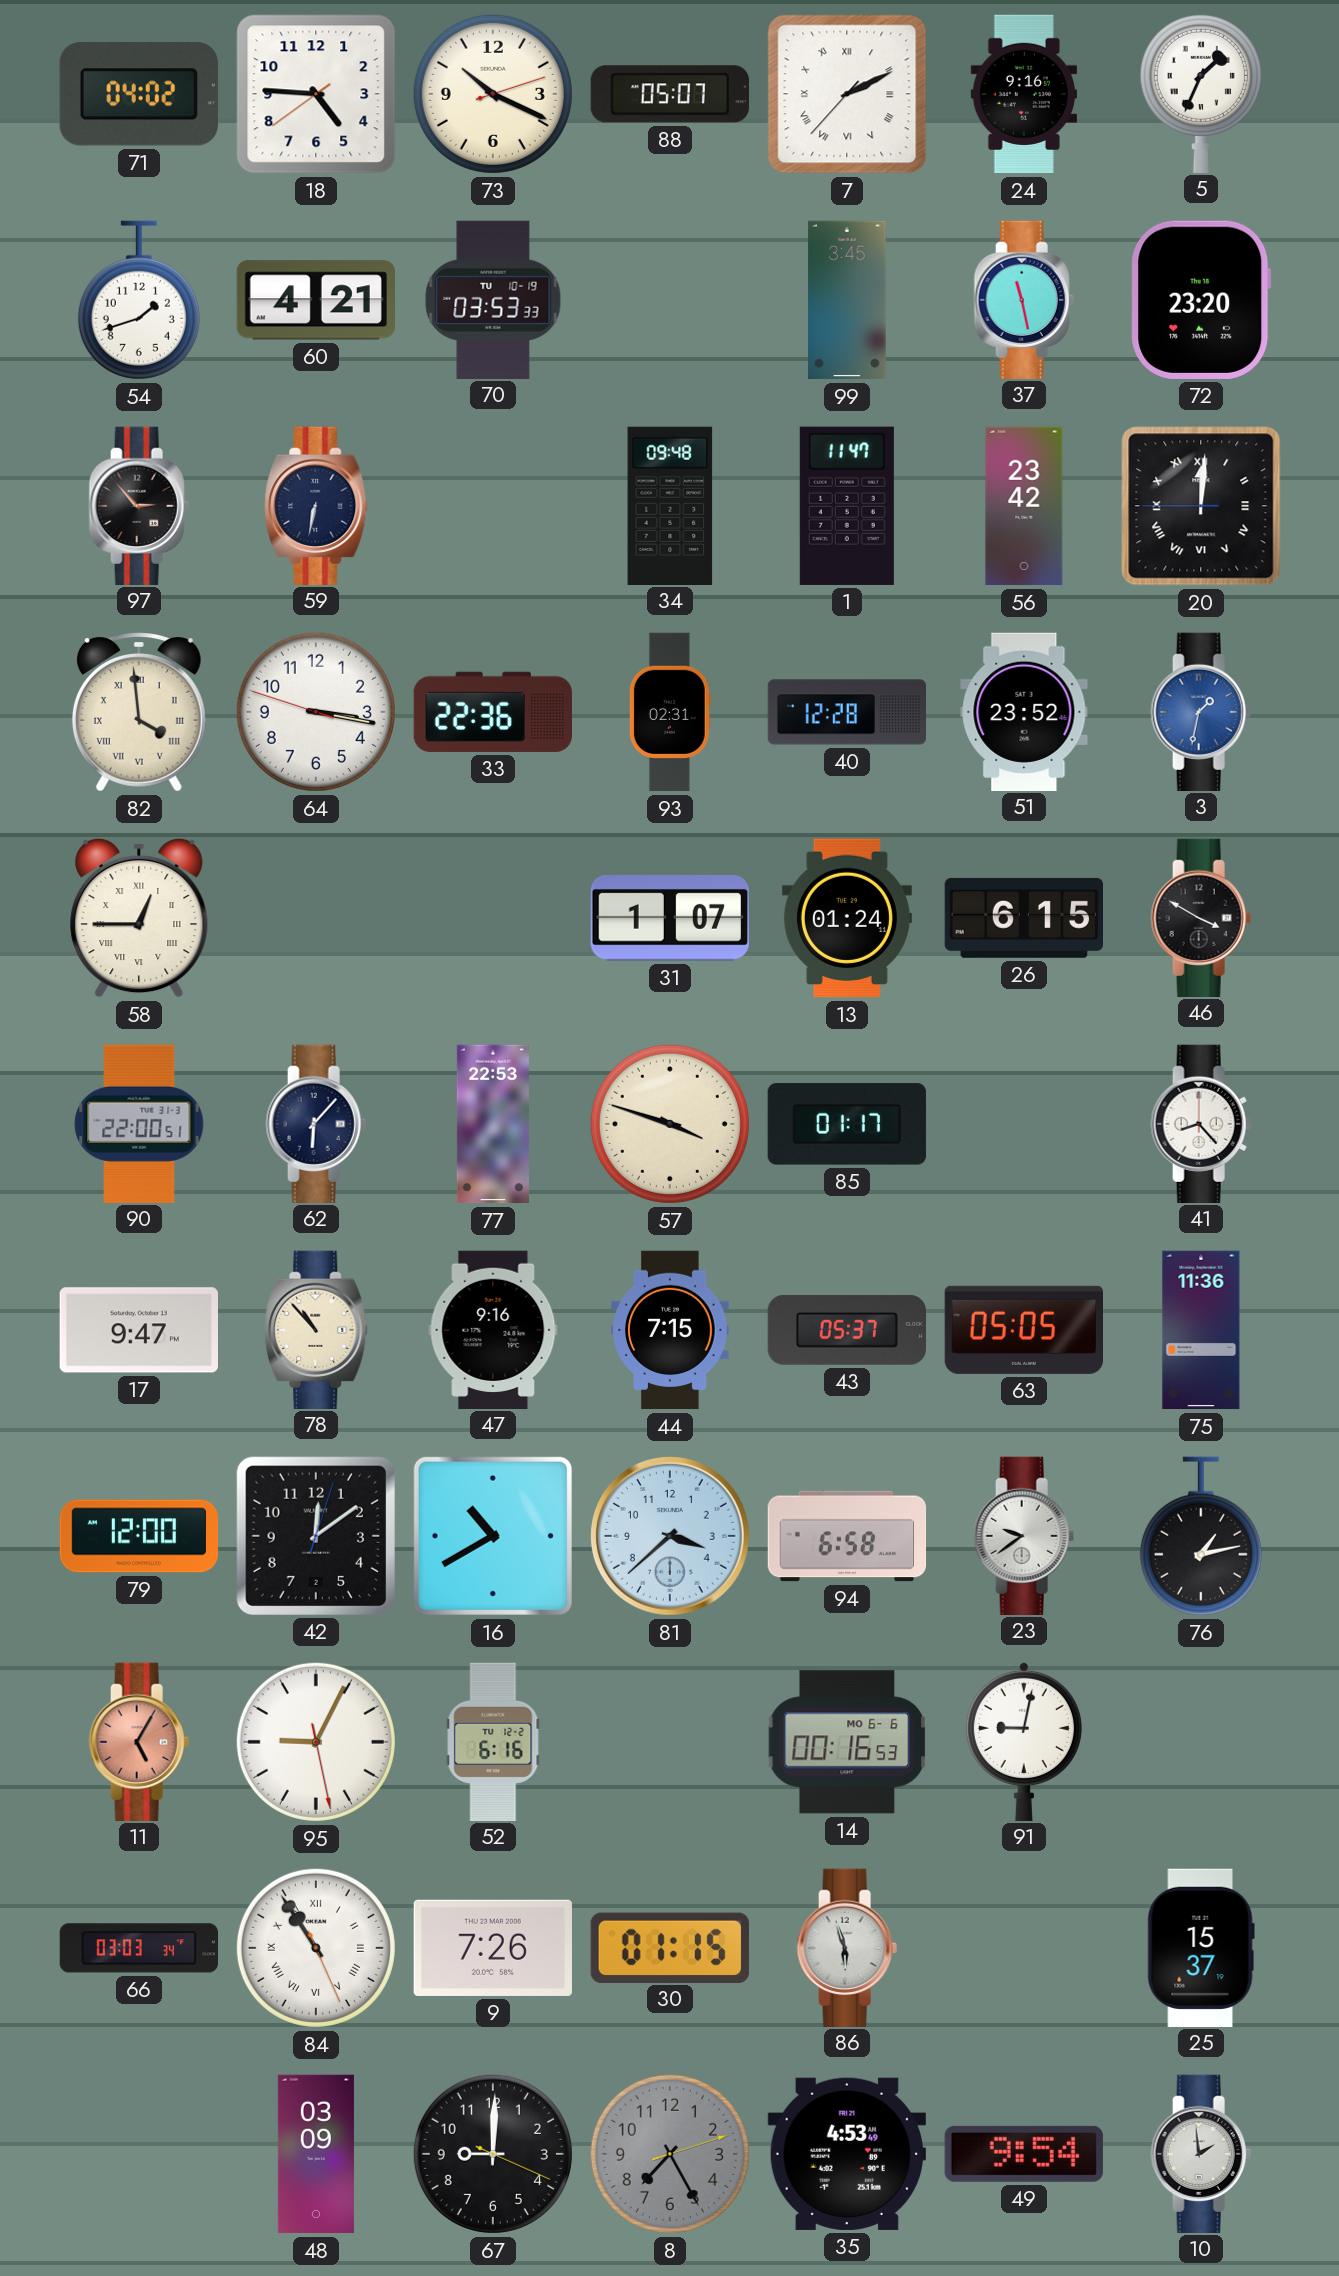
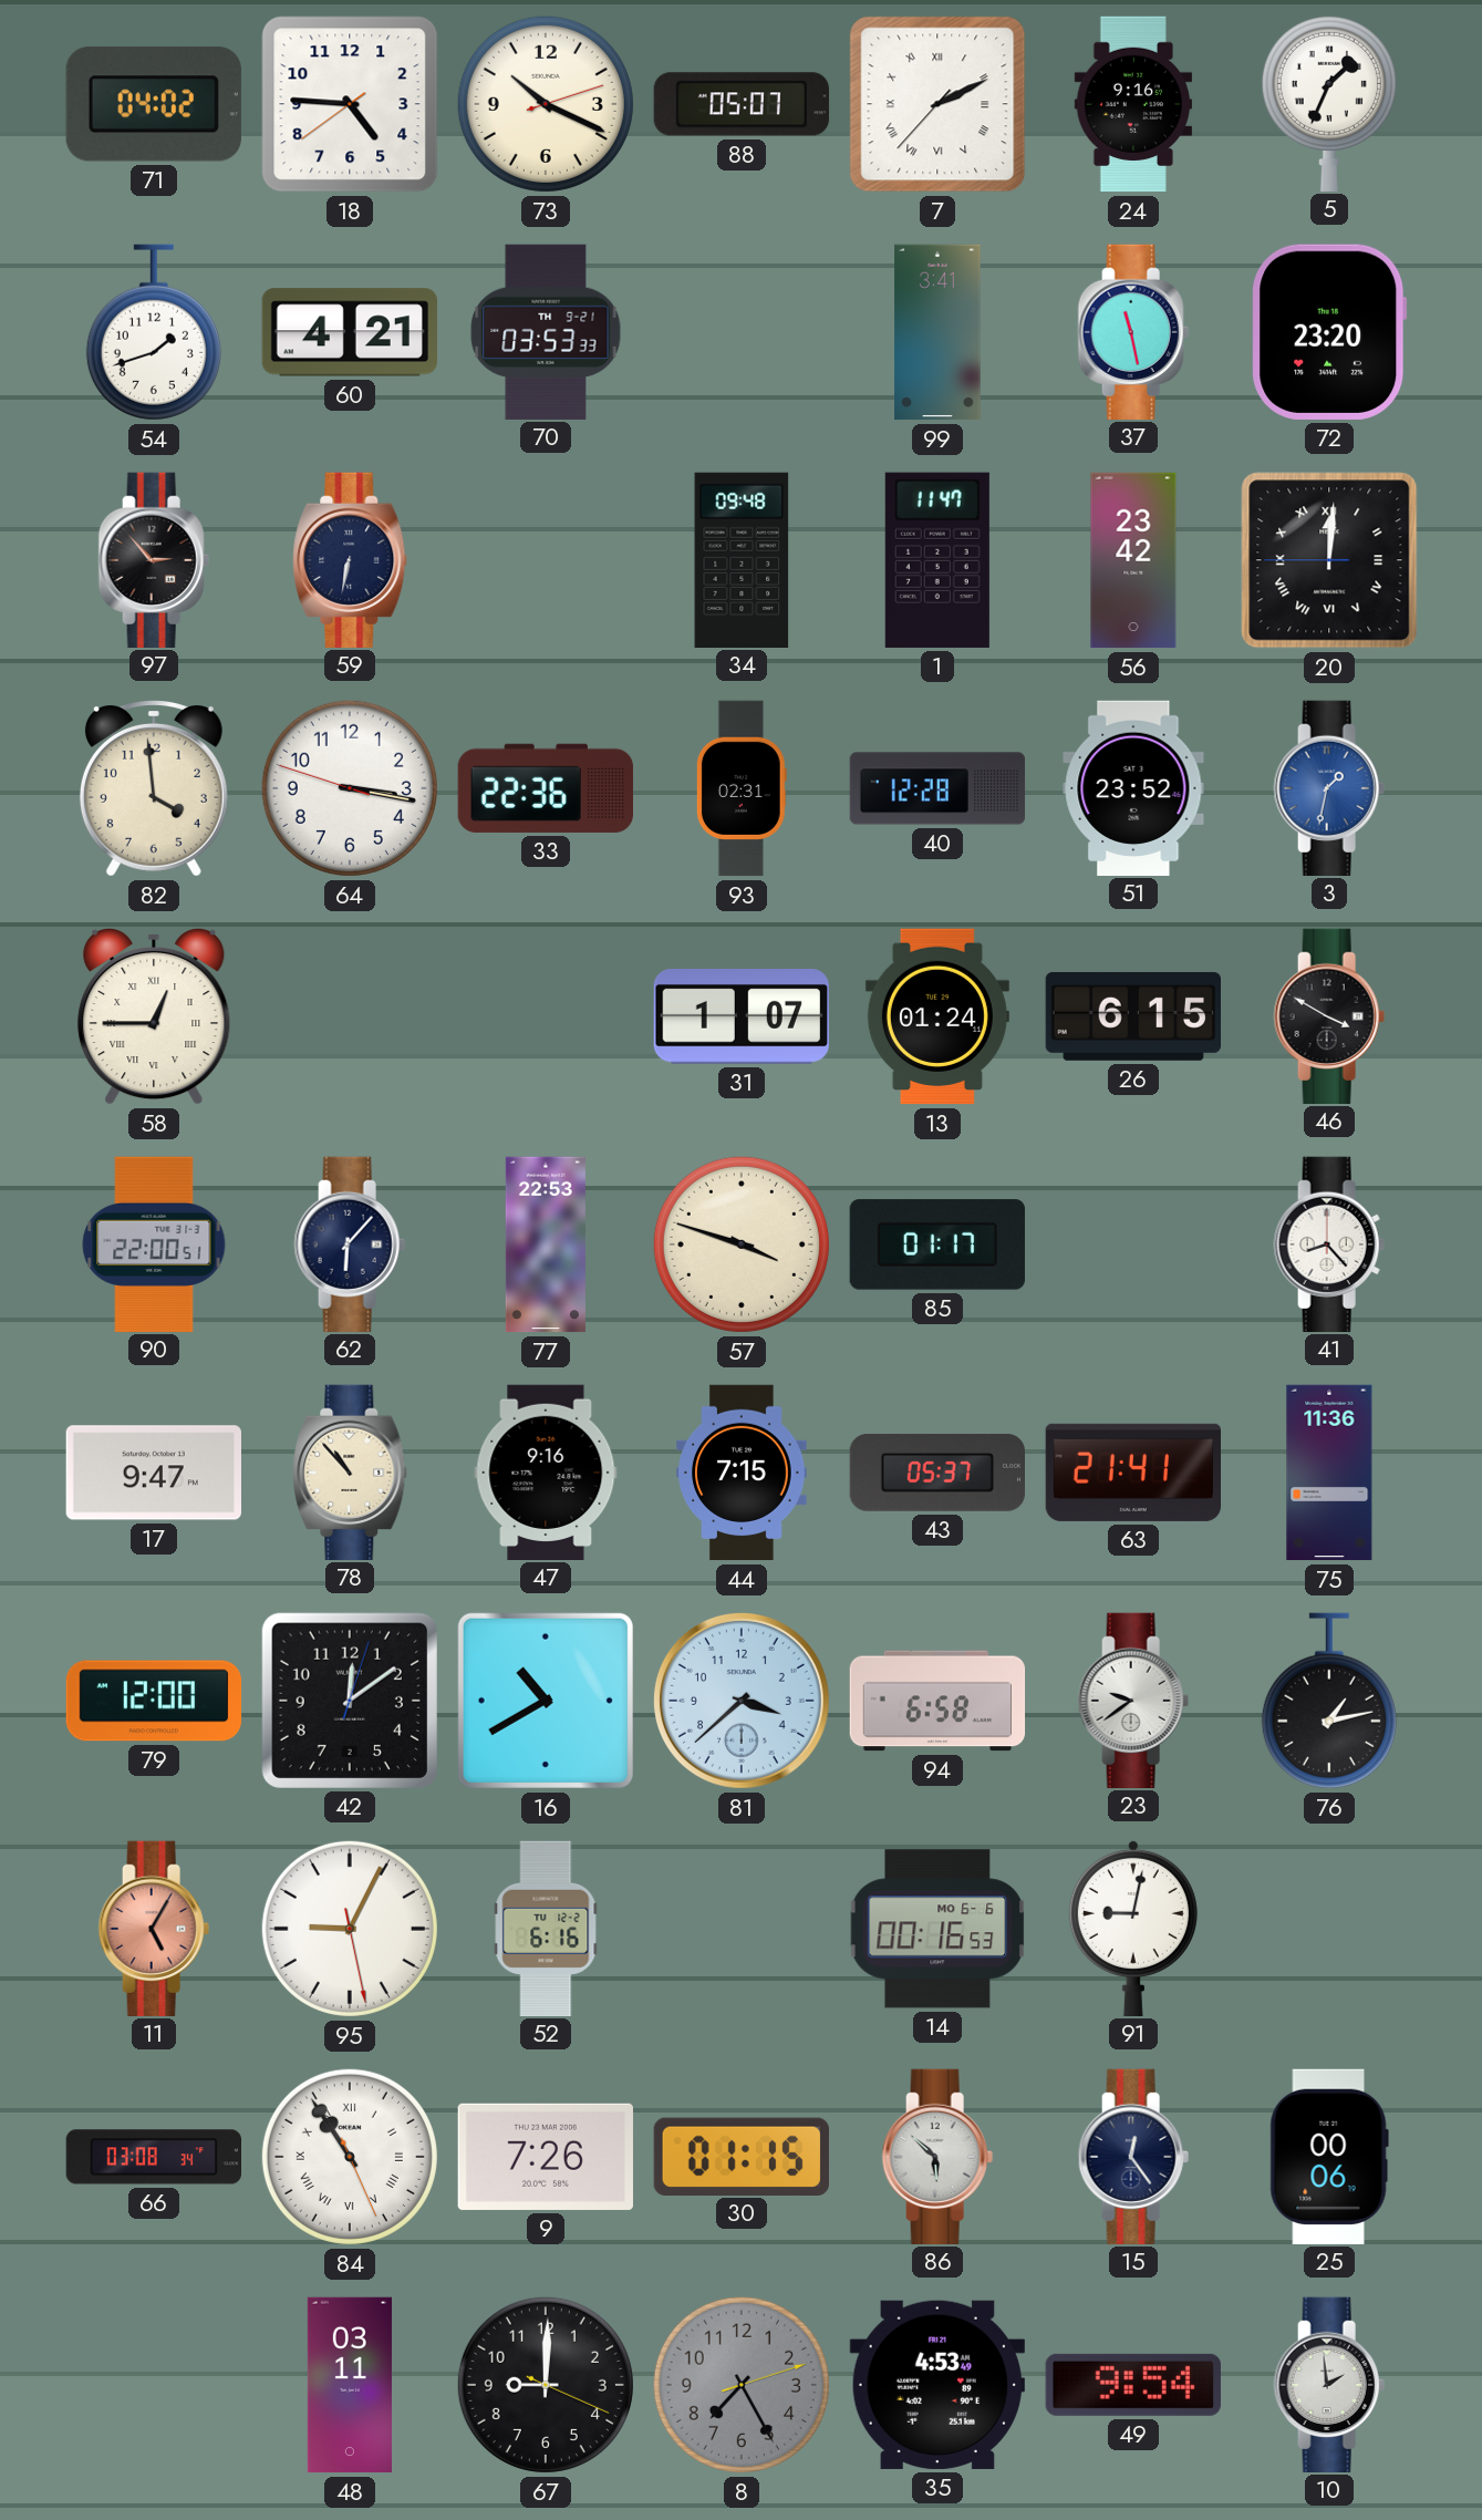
70 date: TU 10-19 -> TH 9-21
99: 3:45 -> 3:41
82 numerals: Roman -> Arabic
63: 05:05 -> 21:41
66: 03:03 -> 03:08
86: 5:57 -> 5:52
15: none -> 12:24
25: 15:37 -> 00:06
48: 03:09 -> 03:11
